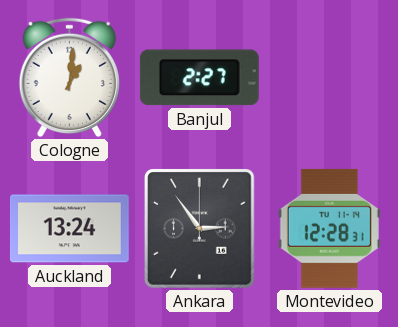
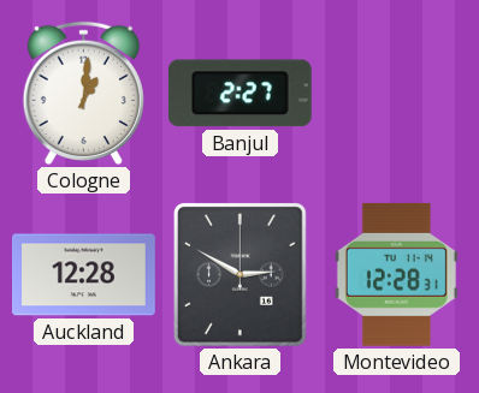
Auckland: 13:24 -> 12:28
Ankara: 2:54 -> 2:50
